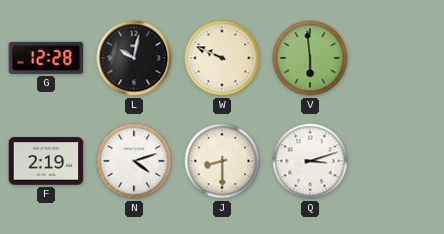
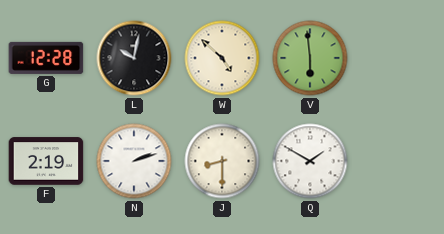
W: 9:49 -> 4:52
N: 4:12 -> 2:12
Q: 3:12 -> 1:50
